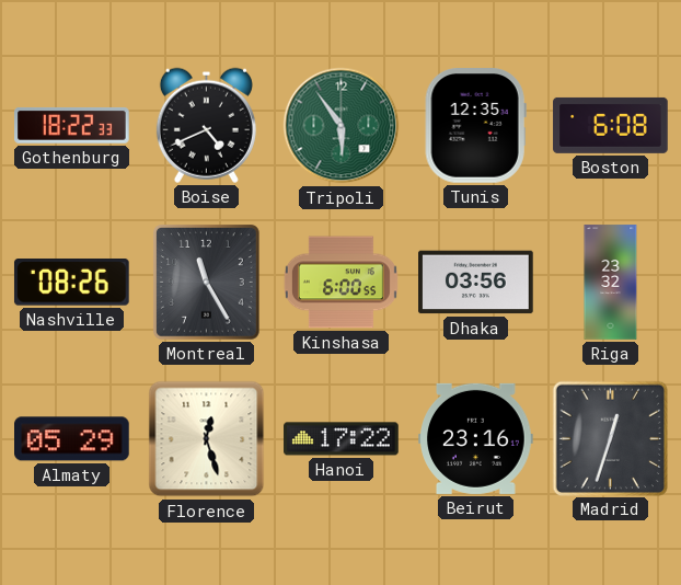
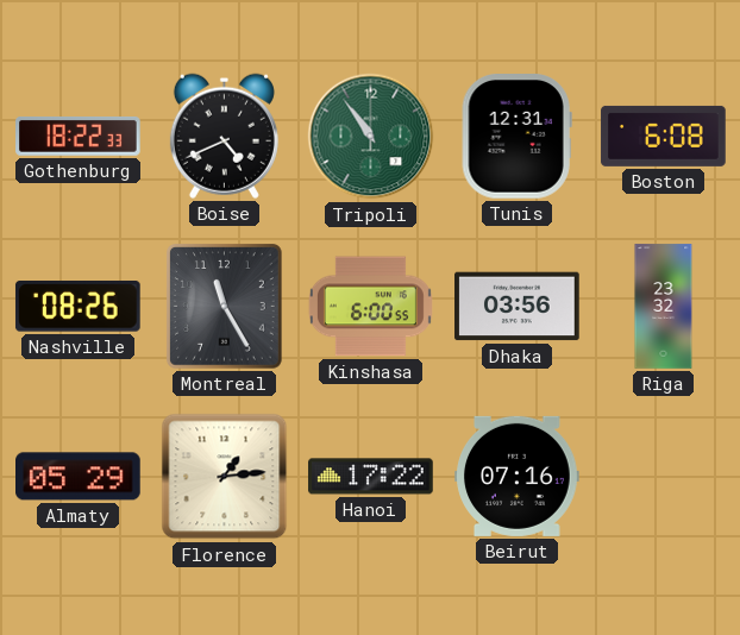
Tripoli: 5:54 -> 10:54
Tunis: 12:35 -> 12:31
Florence: 12:27 -> 1:14
Beirut: 23:16 -> 07:16
Madrid: 12:33 -> none
